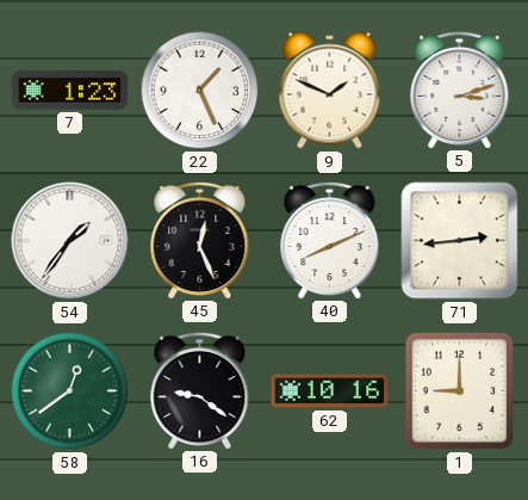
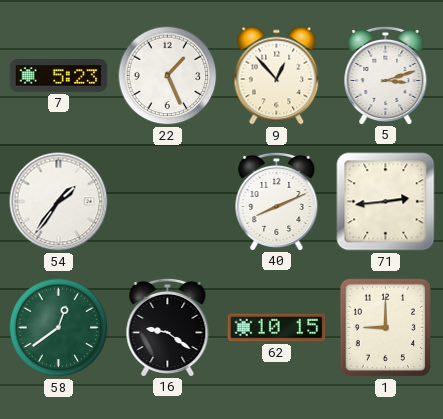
7: 1:23 -> 5:23
9: 1:49 -> 12:53
45: 12:26 -> none
62: 10:16 -> 10:15
